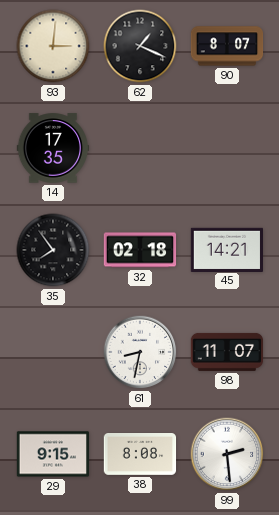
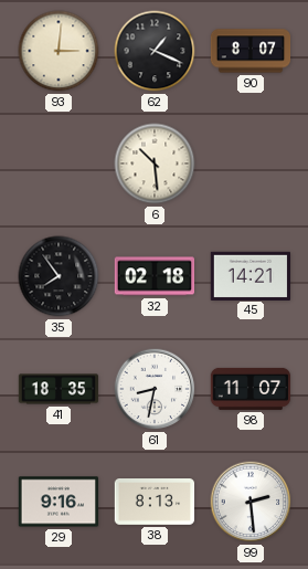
14: 17:35 -> none
6: none -> 10:29
41: none -> 18:35
29: 9:15 -> 9:16
38: 8:08 -> 8:13
